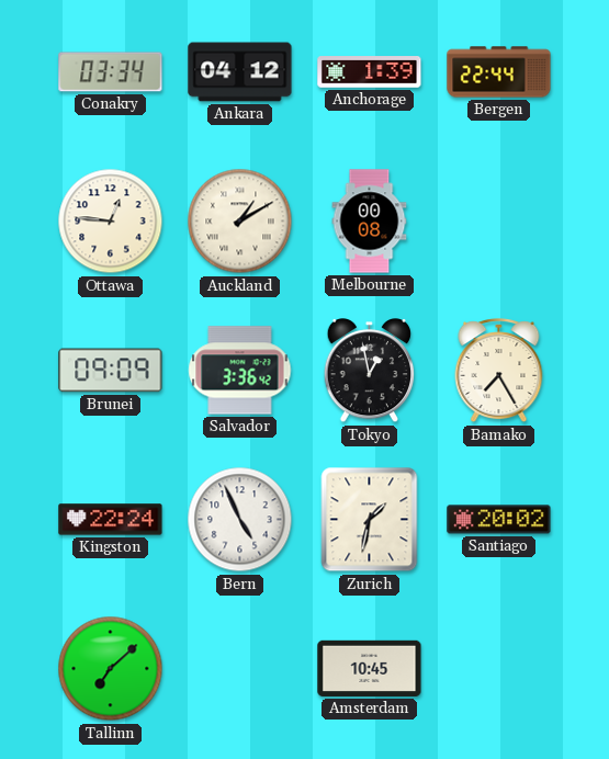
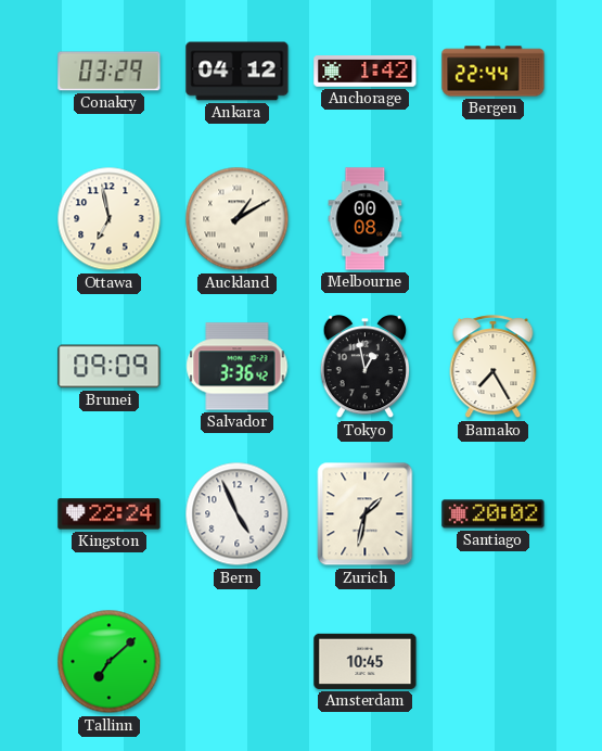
Conakry: 03:34 -> 03:29
Anchorage: 1:39 -> 1:42
Ottawa: 12:46 -> 6:58
